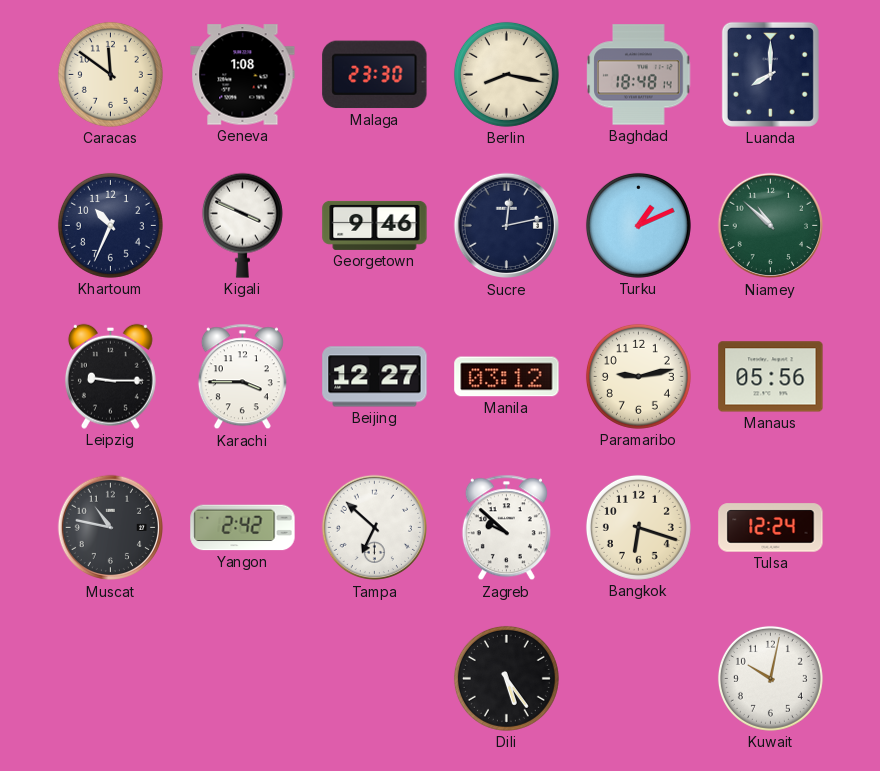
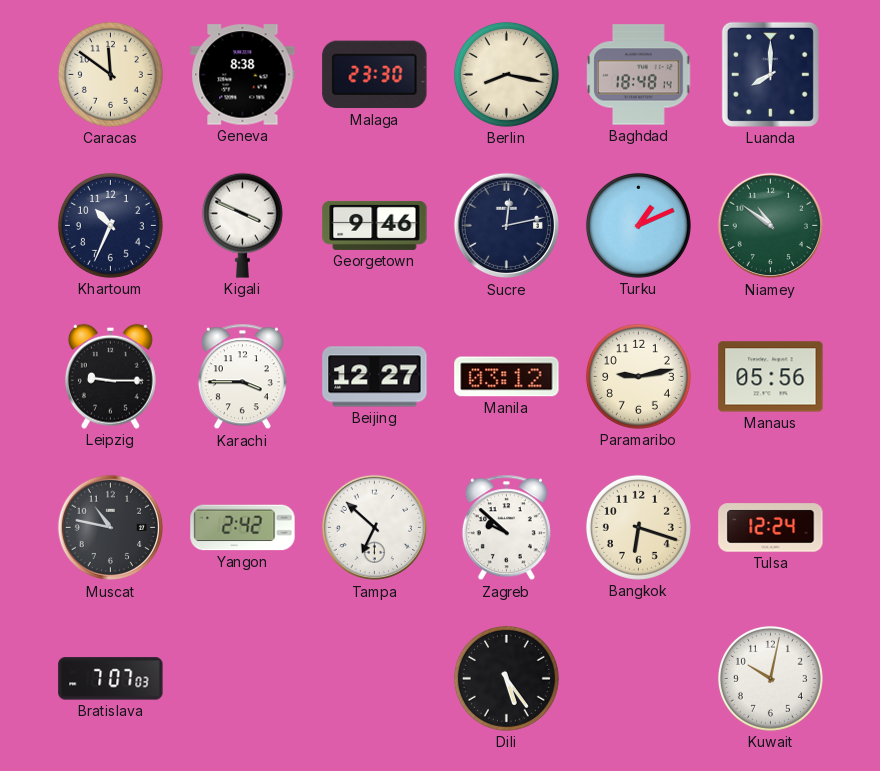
Geneva: 1:08 -> 8:38
Niamey: 10:52 -> 10:51
Bratislava: none -> 7:07
